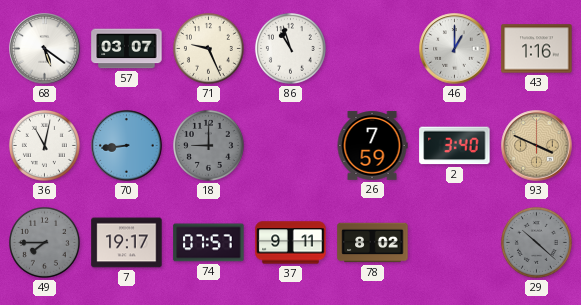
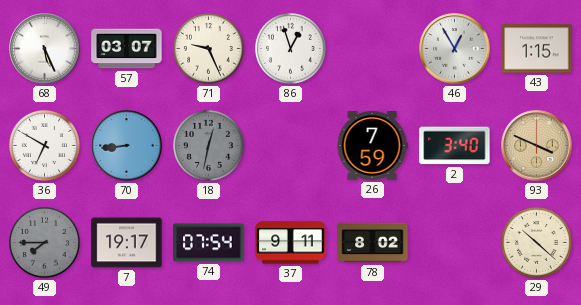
68: 5:21 -> 5:26
86: 10:57 -> 12:57
46: 1:00 -> 12:55
43: 1:16 -> 1:15
36: 11:02 -> 6:50
18: 9:00 -> 12:32
74: 07:57 -> 07:54
29 dial: grey -> cream
